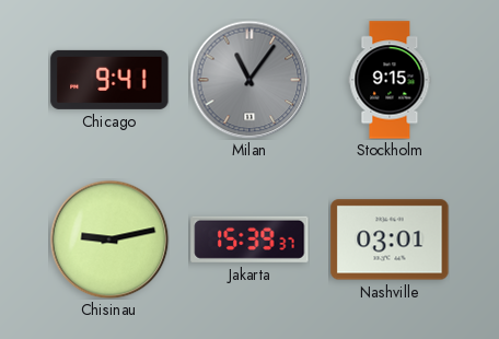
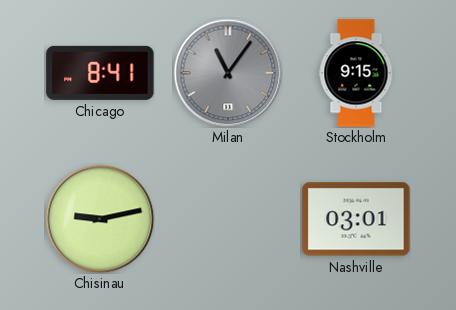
Chicago: 9:41 -> 8:41
Jakarta: 15:39 -> none
